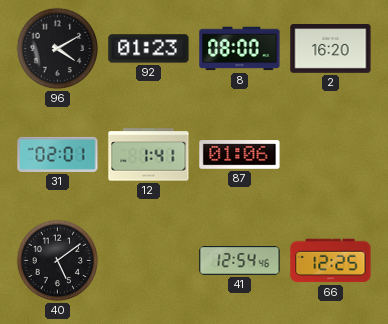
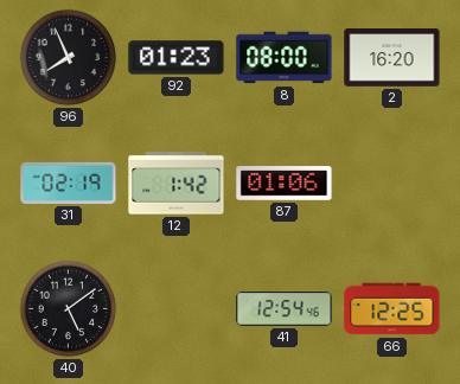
96: 4:10 -> 7:56
31: 02:01 -> 02:19
12: 1:41 -> 1:42
